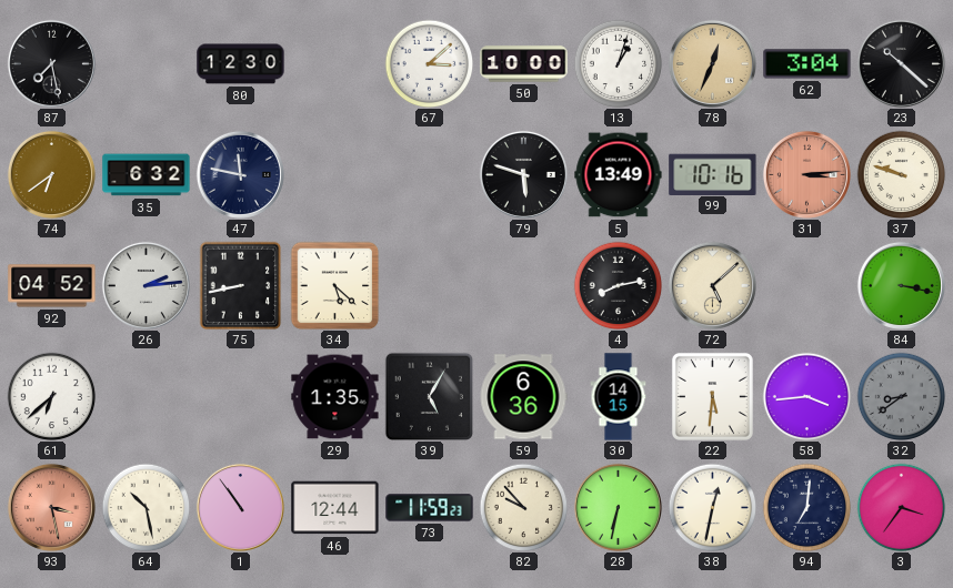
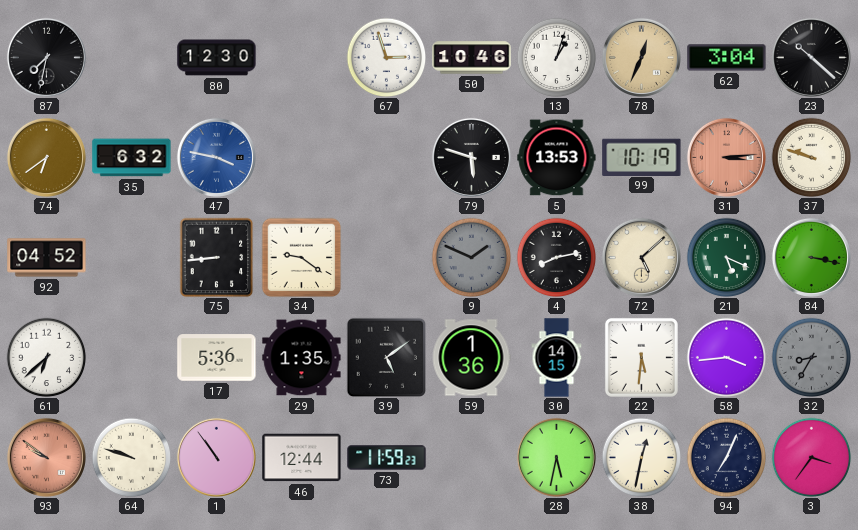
87: 7:28 -> 7:32
67: 3:08 -> 2:57
50: 10:00 -> 10:46
47: 11:47 -> 3:47
47 dial: navy -> blue
5: 13:49 -> 13:53
99: 10:16 -> 10:19
26: 2:14 -> none
75: 8:43 -> 8:44
34: 5:22 -> 9:21
9: none -> 1:49
21: none -> 5:19
17: none -> 5:36
39: 5:05 -> 5:09
59: 6:36 -> 1:36
32: 8:39 -> 8:35
93: 3:28 -> 9:51
64: 10:28 -> 9:48
82: 9:53 -> none
28: 6:32 -> 5:32
94: 7:01 -> 7:04
